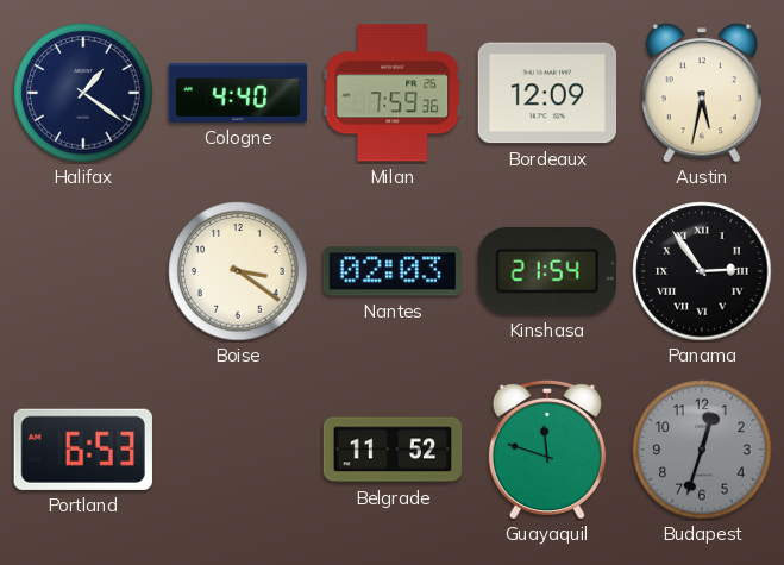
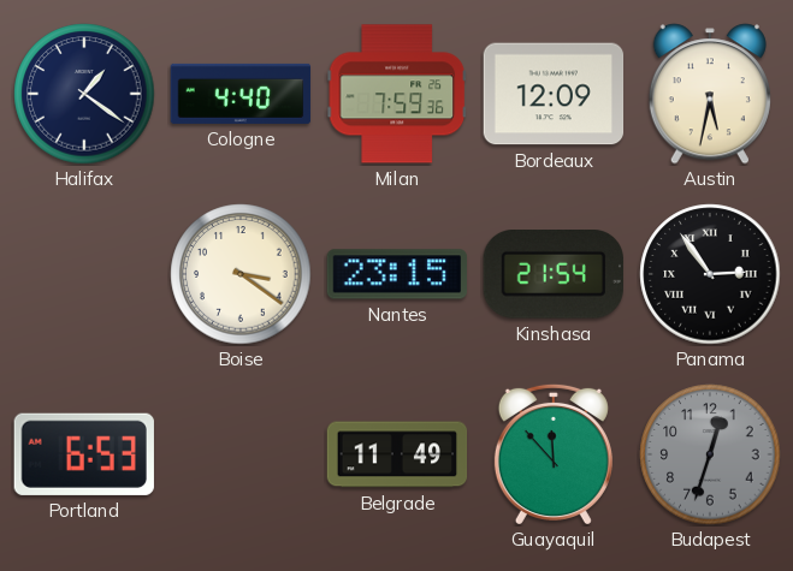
Nantes: 02:03 -> 23:15
Belgrade: 11:52 -> 11:49
Guayaquil: 11:48 -> 11:53
